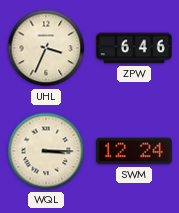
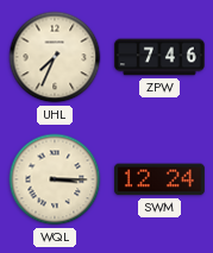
UHL: 3:34 -> 7:34
ZPW: 6:46 -> 7:46
